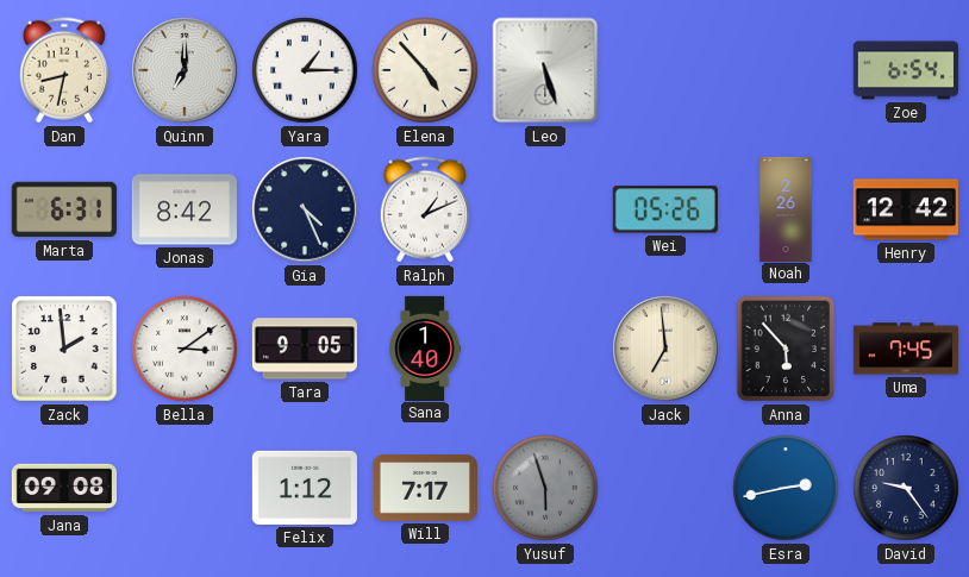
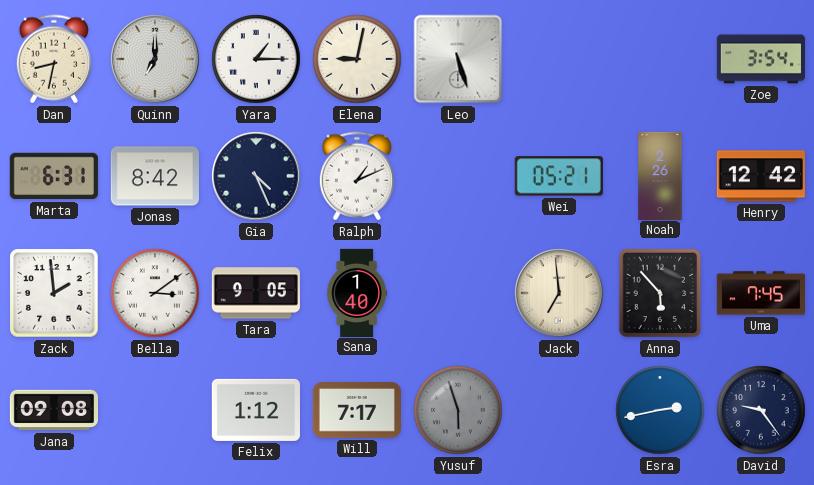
Elena: 4:53 -> 9:02
Zoe: 6:54 -> 3:54
Wei: 05:26 -> 05:21
